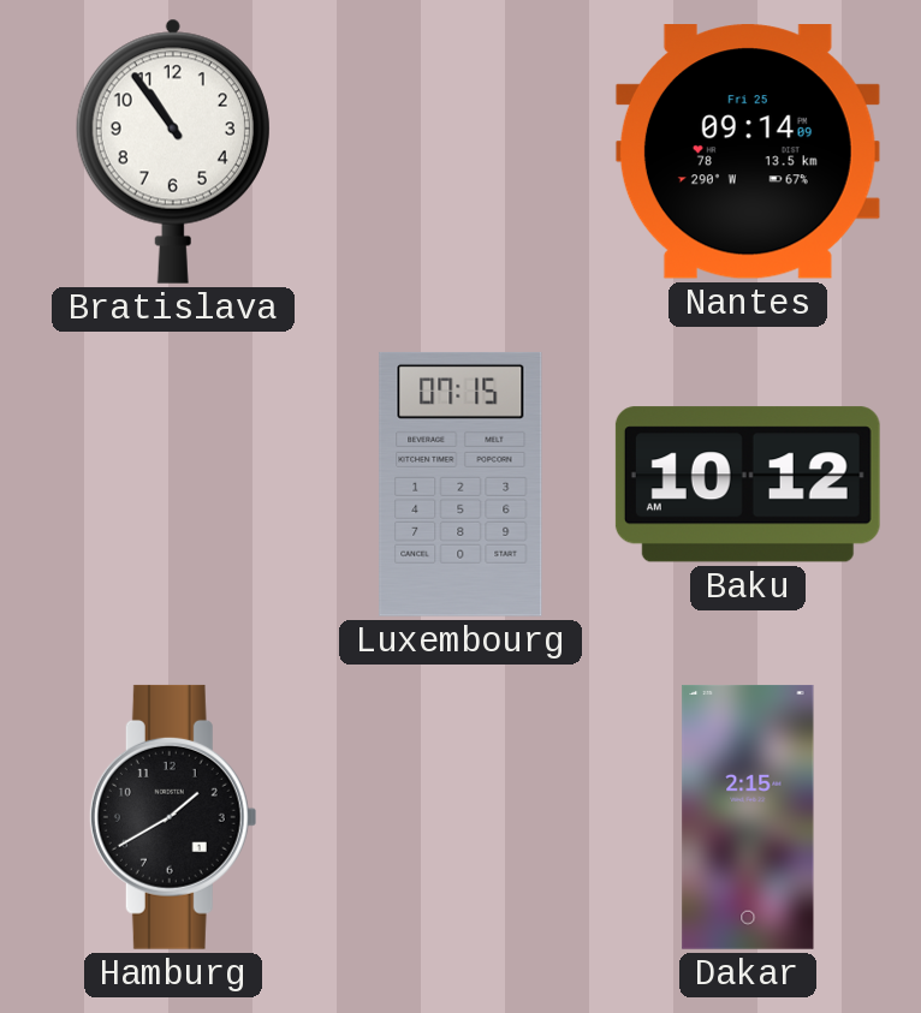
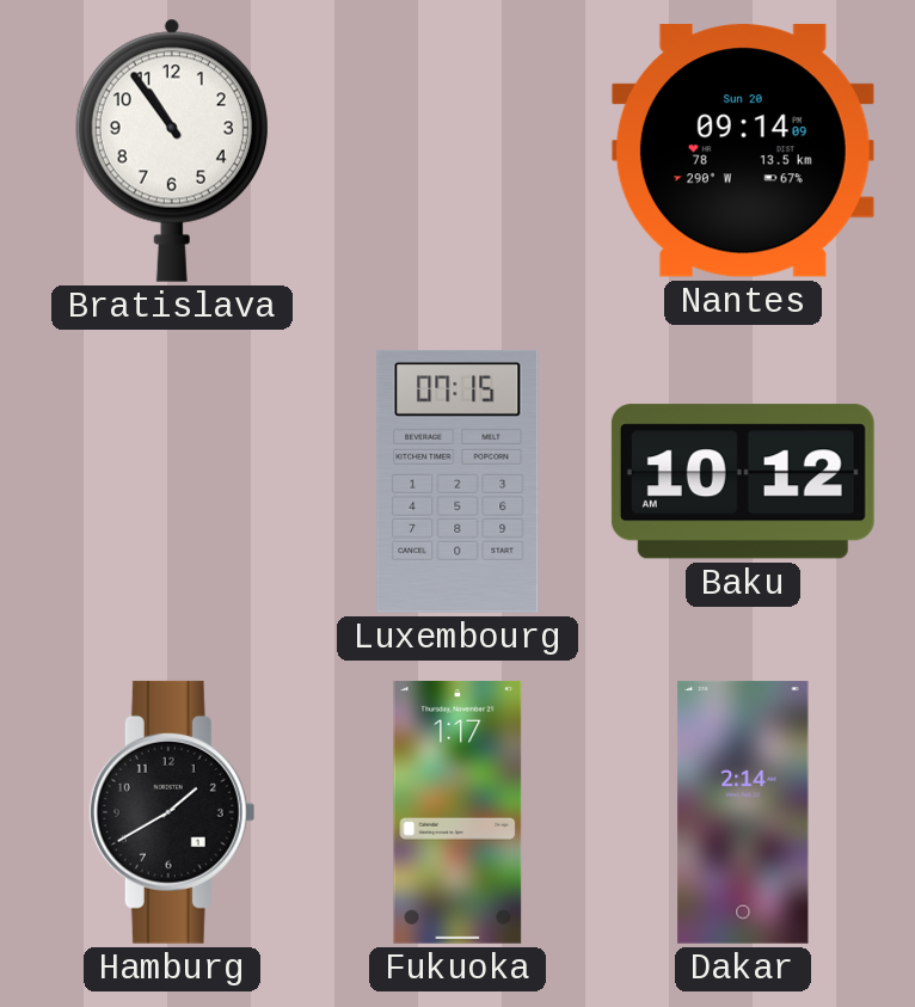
Nantes date: Fri 25 -> Sun 20
Fukuoka: none -> 1:17
Dakar: 2:15 -> 2:14
